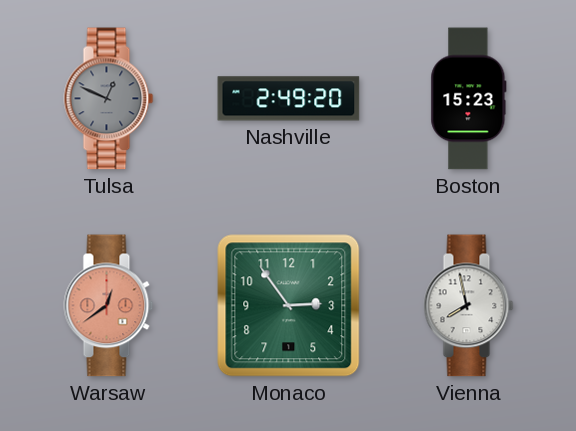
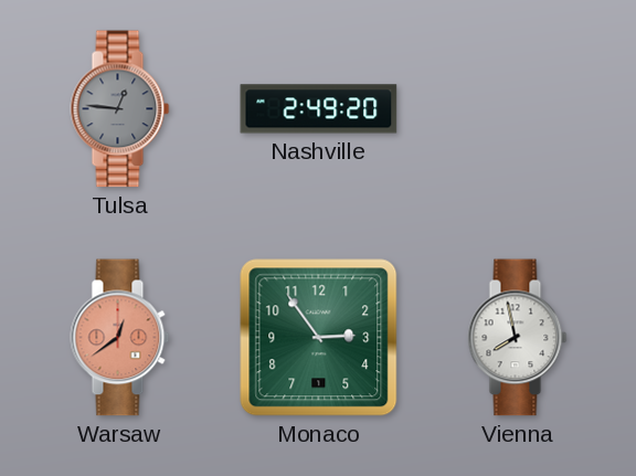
Tulsa: 12:49 -> 12:46
Boston: 15:23 -> none
